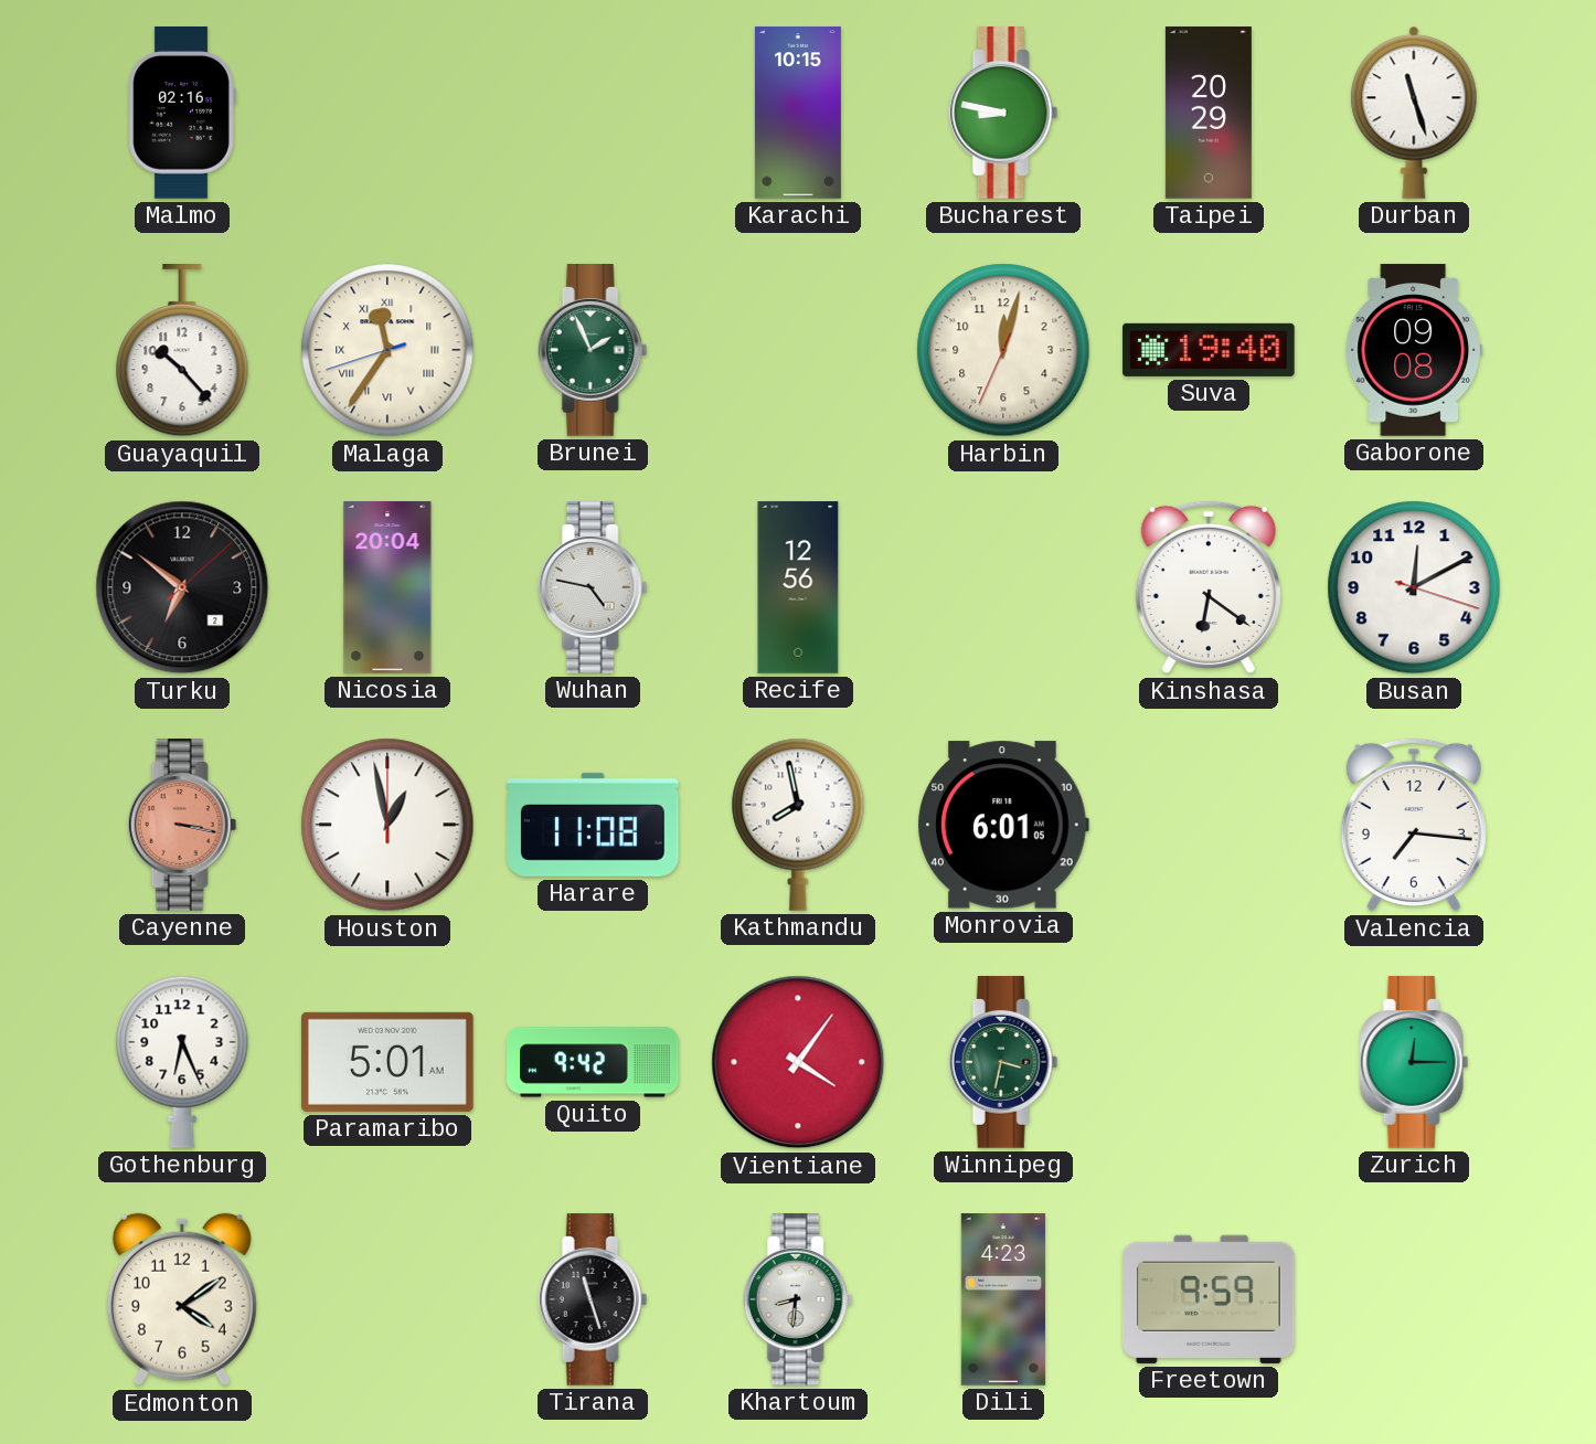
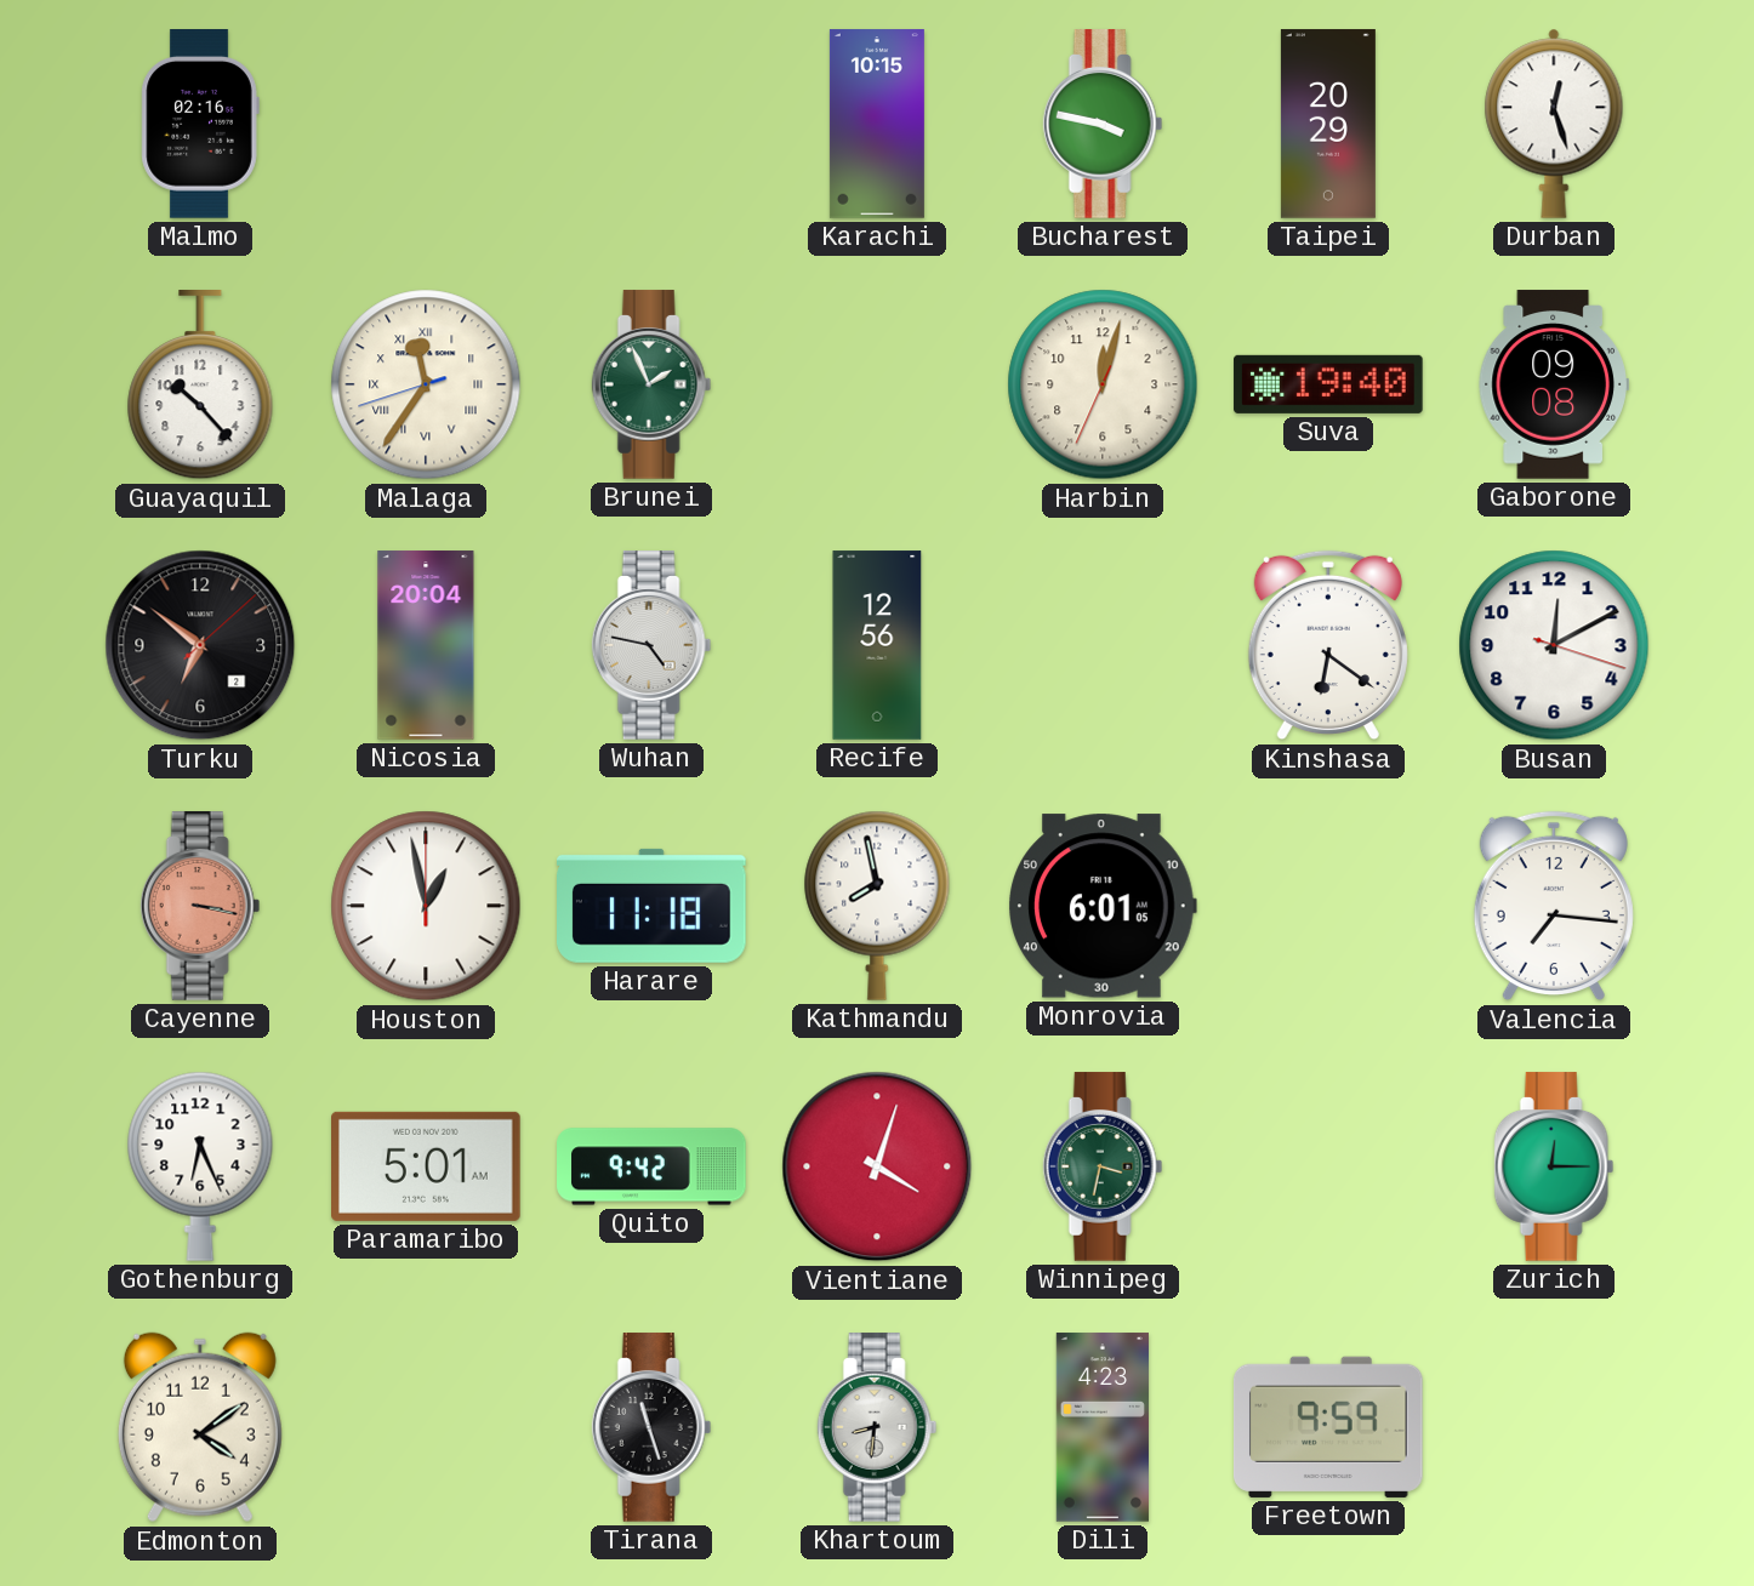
Bucharest: 8:47 -> 3:47
Durban: 11:27 -> 12:27
Harare: 11:08 -> 11:18
Vientiane: 4:06 -> 4:03
